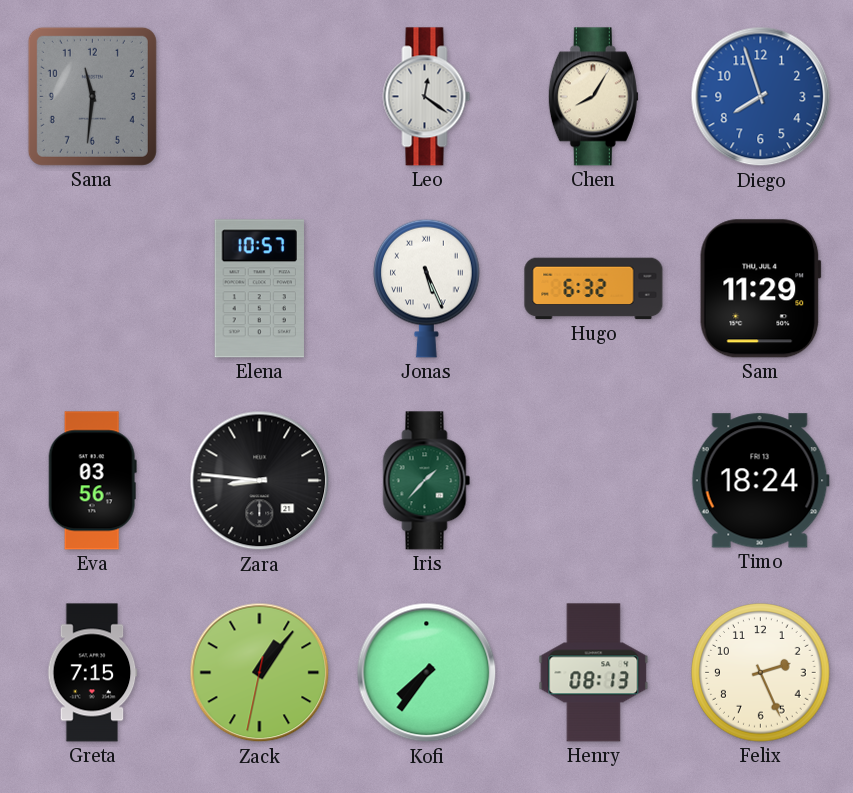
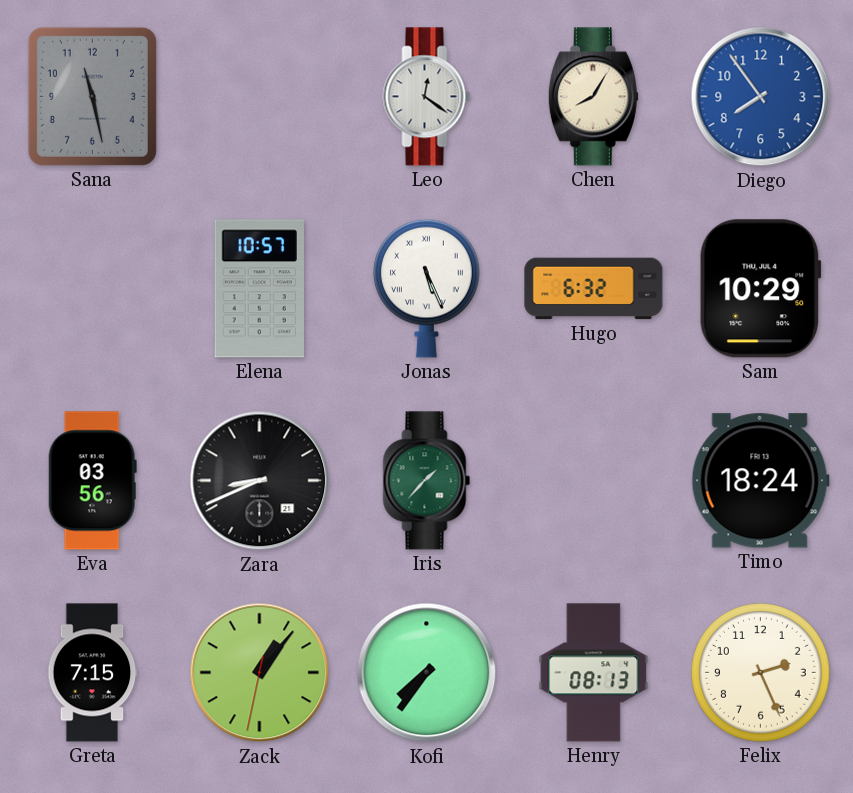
Sana: 11:31 -> 11:28
Diego: 7:57 -> 7:54
Sam: 11:29 -> 10:29
Zara: 8:46 -> 8:41
